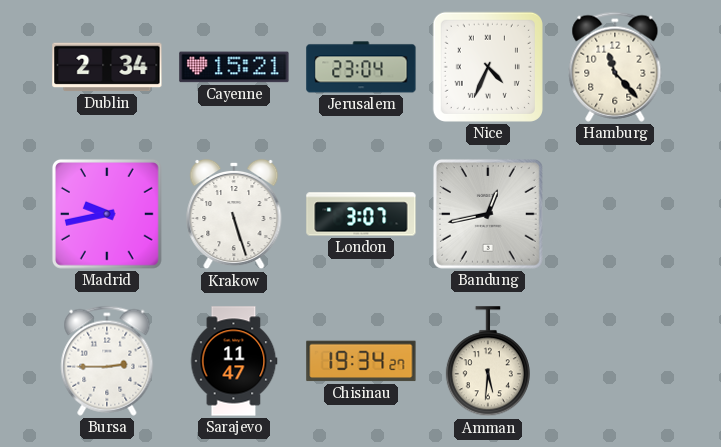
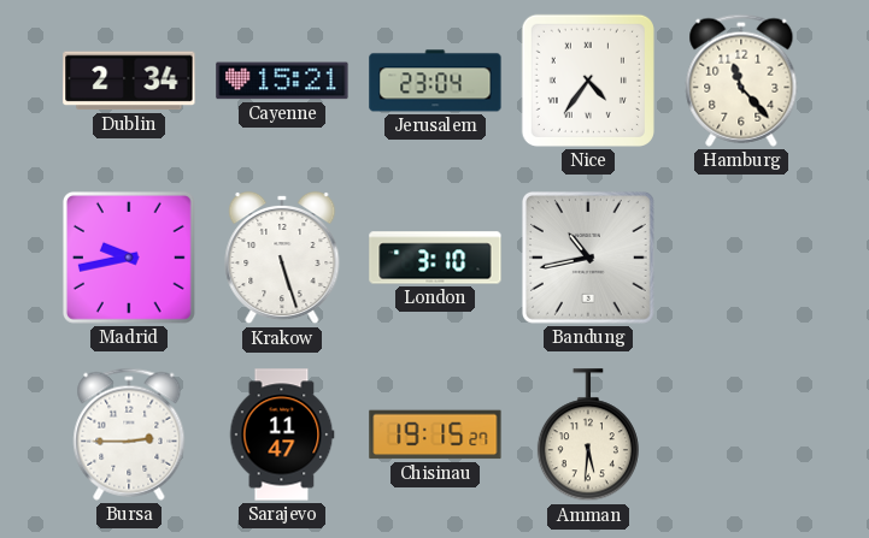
Nice: 4:34 -> 4:36
London: 3:07 -> 3:10
Bandung: 12:43 -> 10:43
Chisinau: 19:34 -> 19:15
